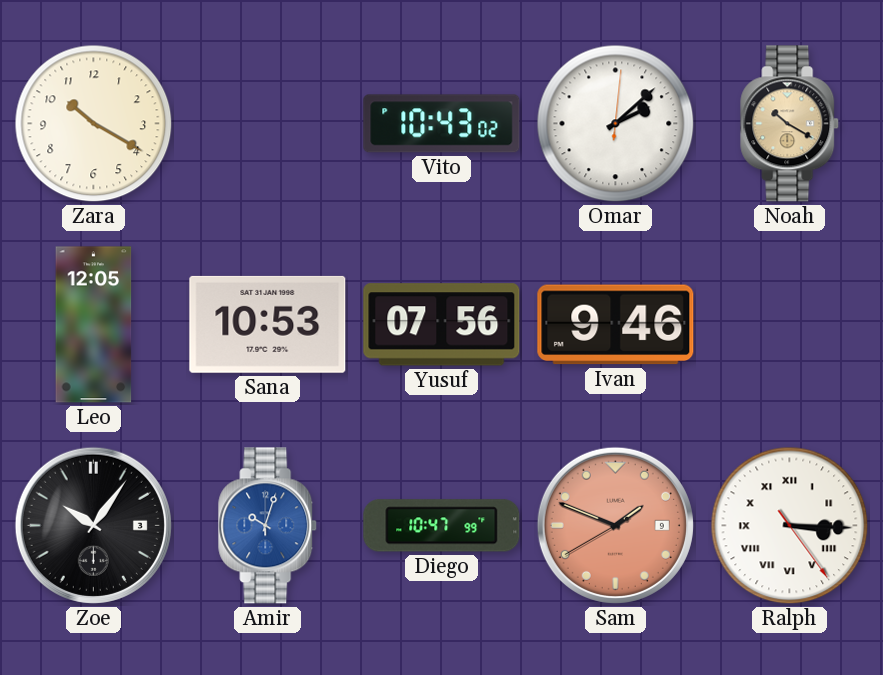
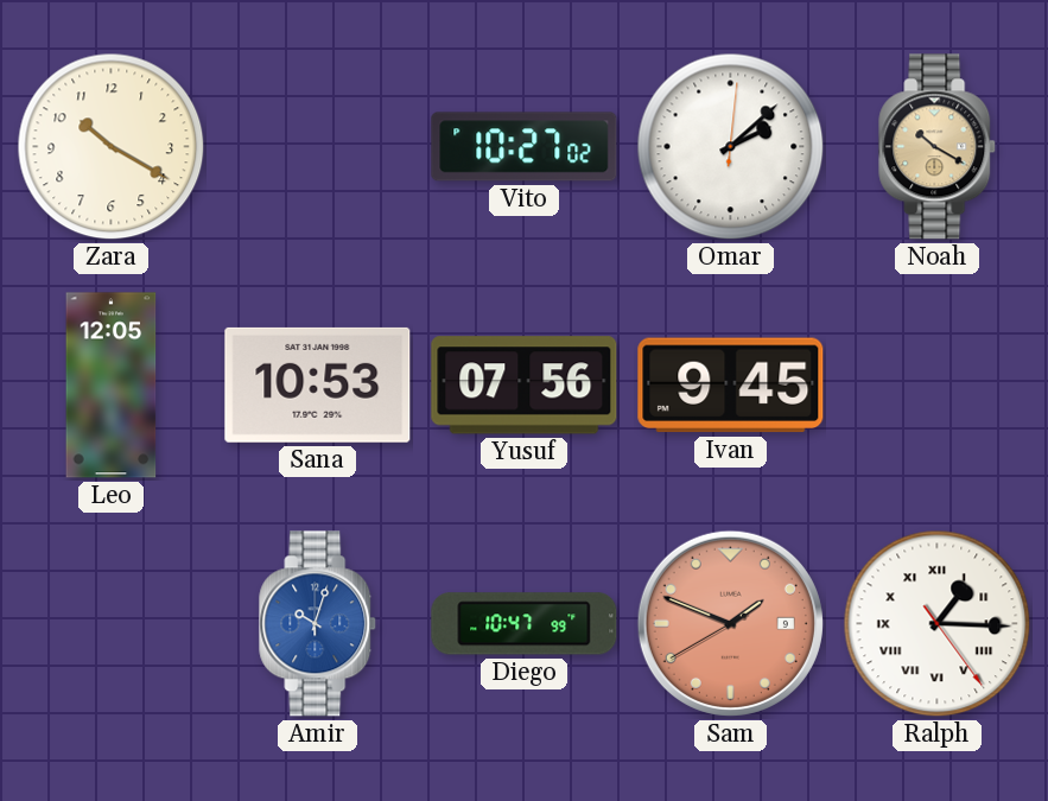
Vito: 10:43 -> 10:27
Ivan: 9:46 -> 9:45
Zoe: 10:06 -> none
Ralph: 3:15 -> 1:15
